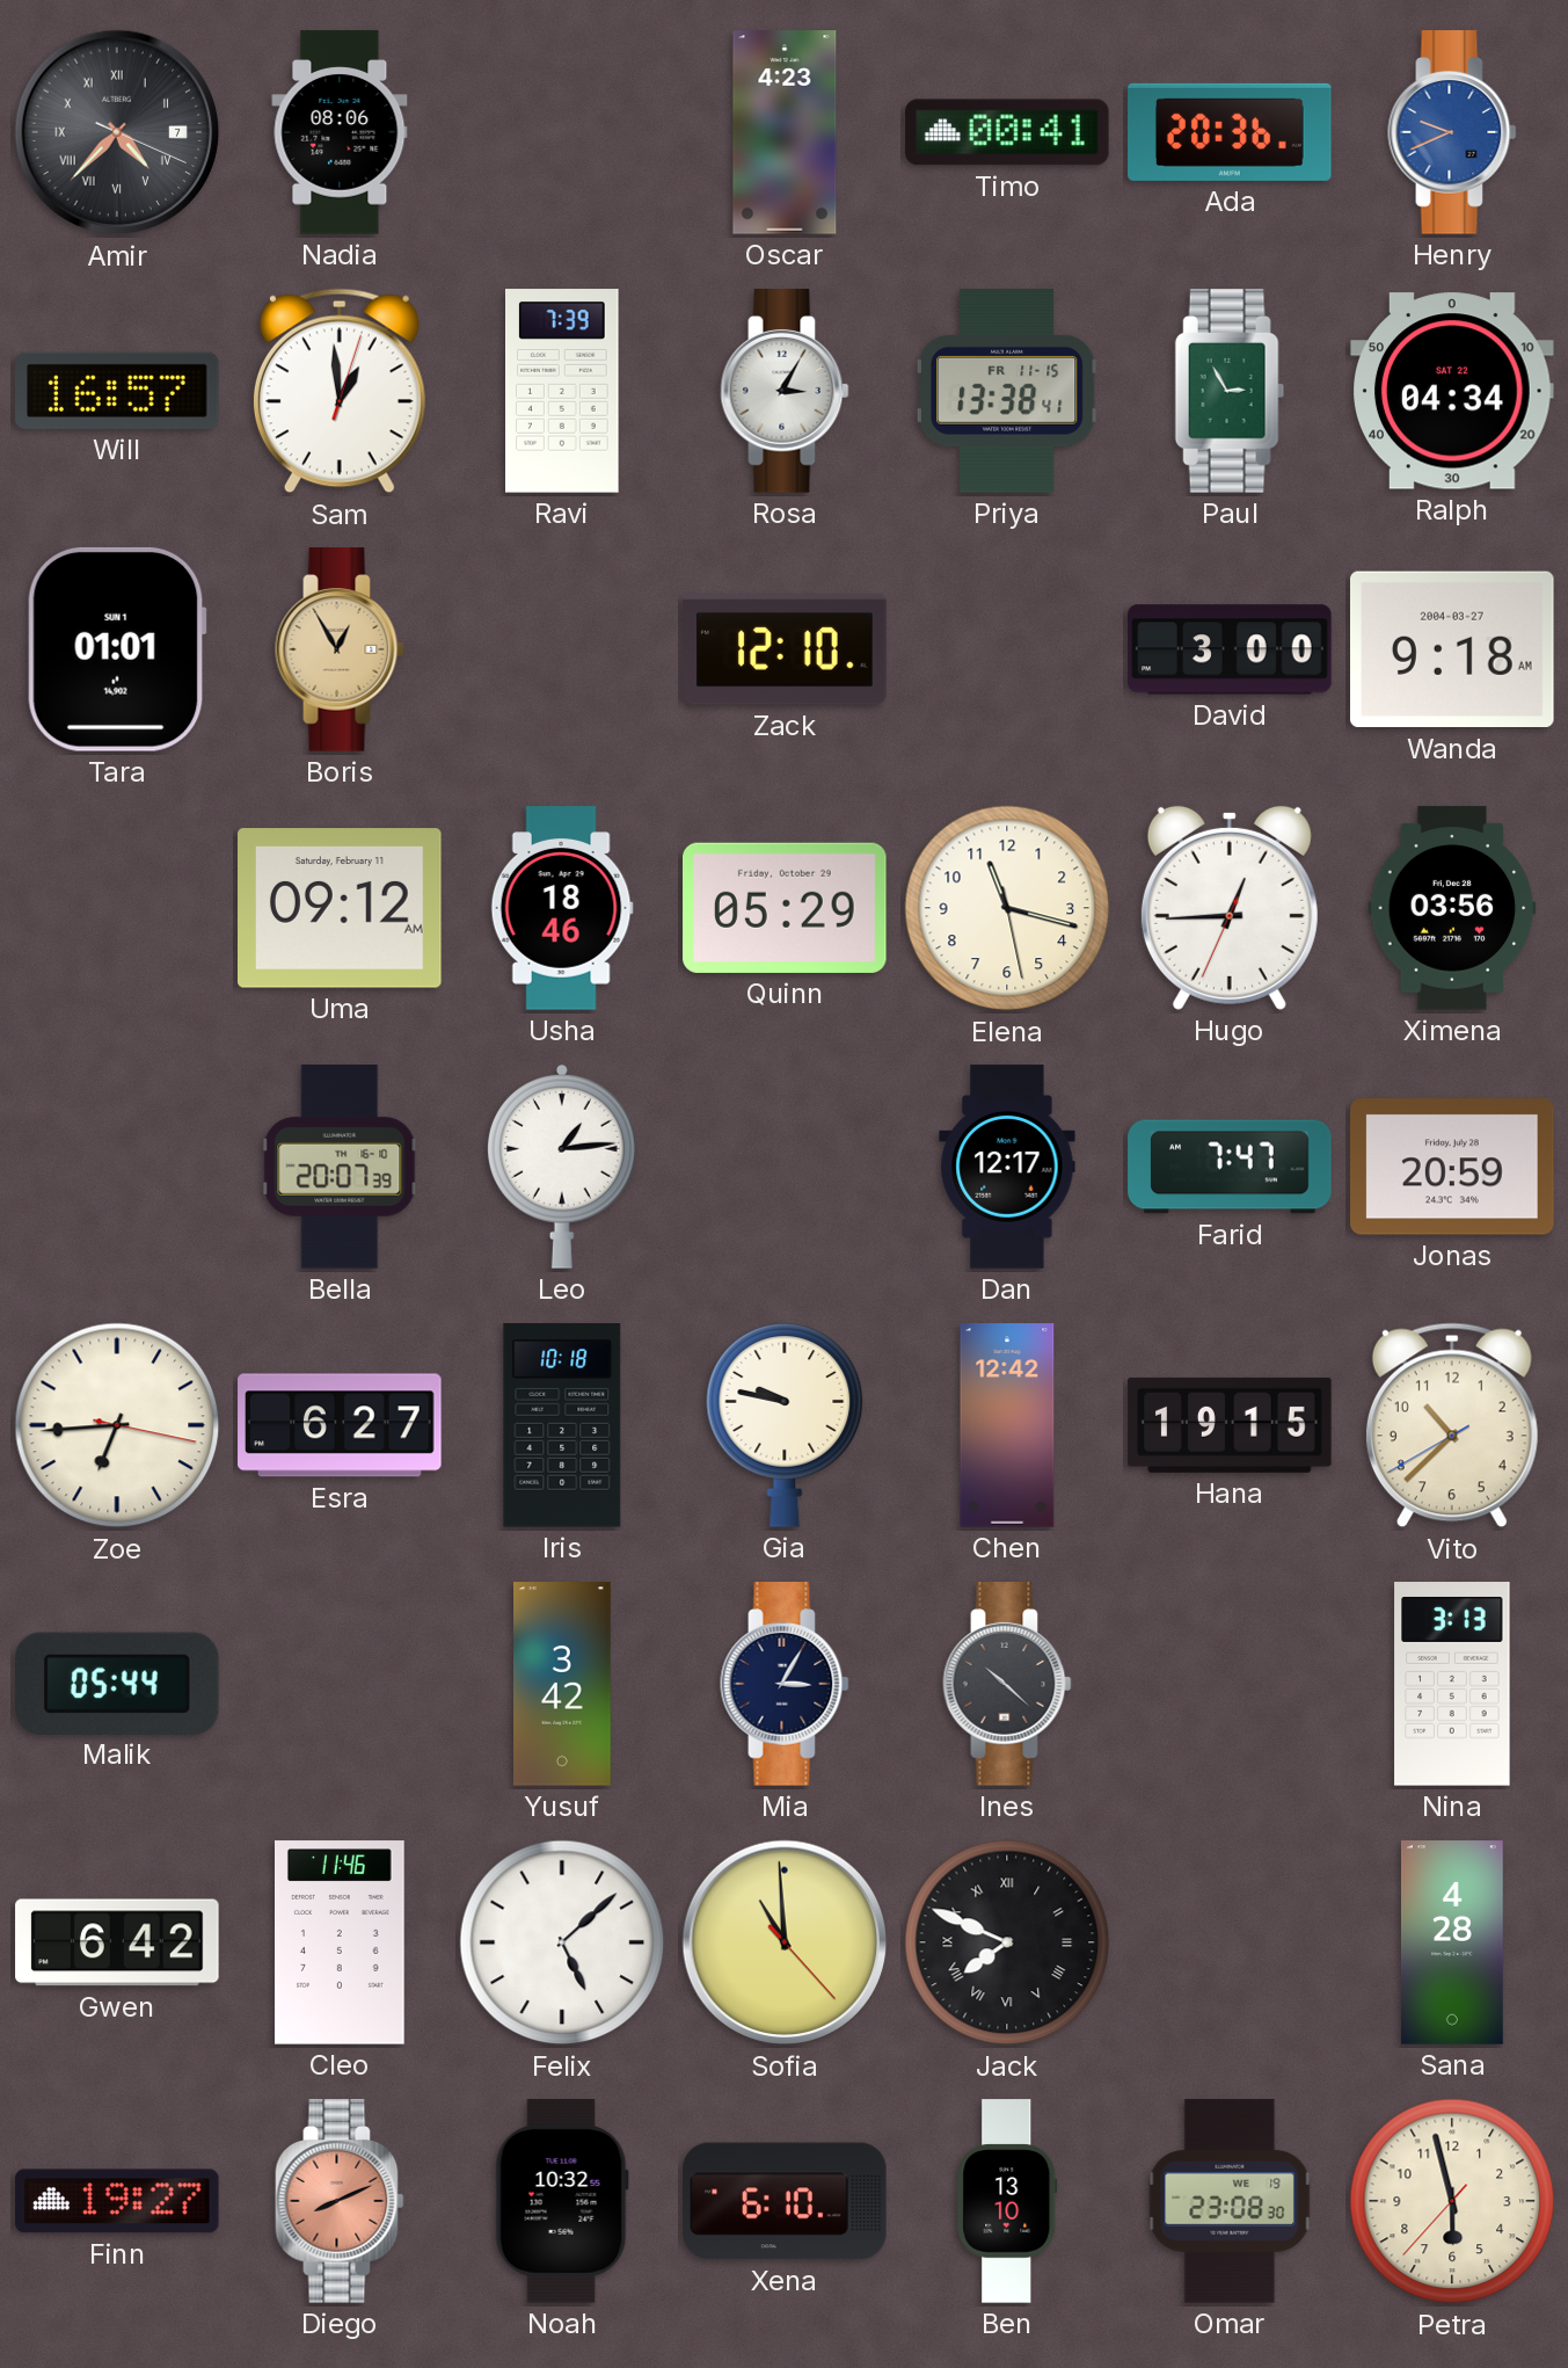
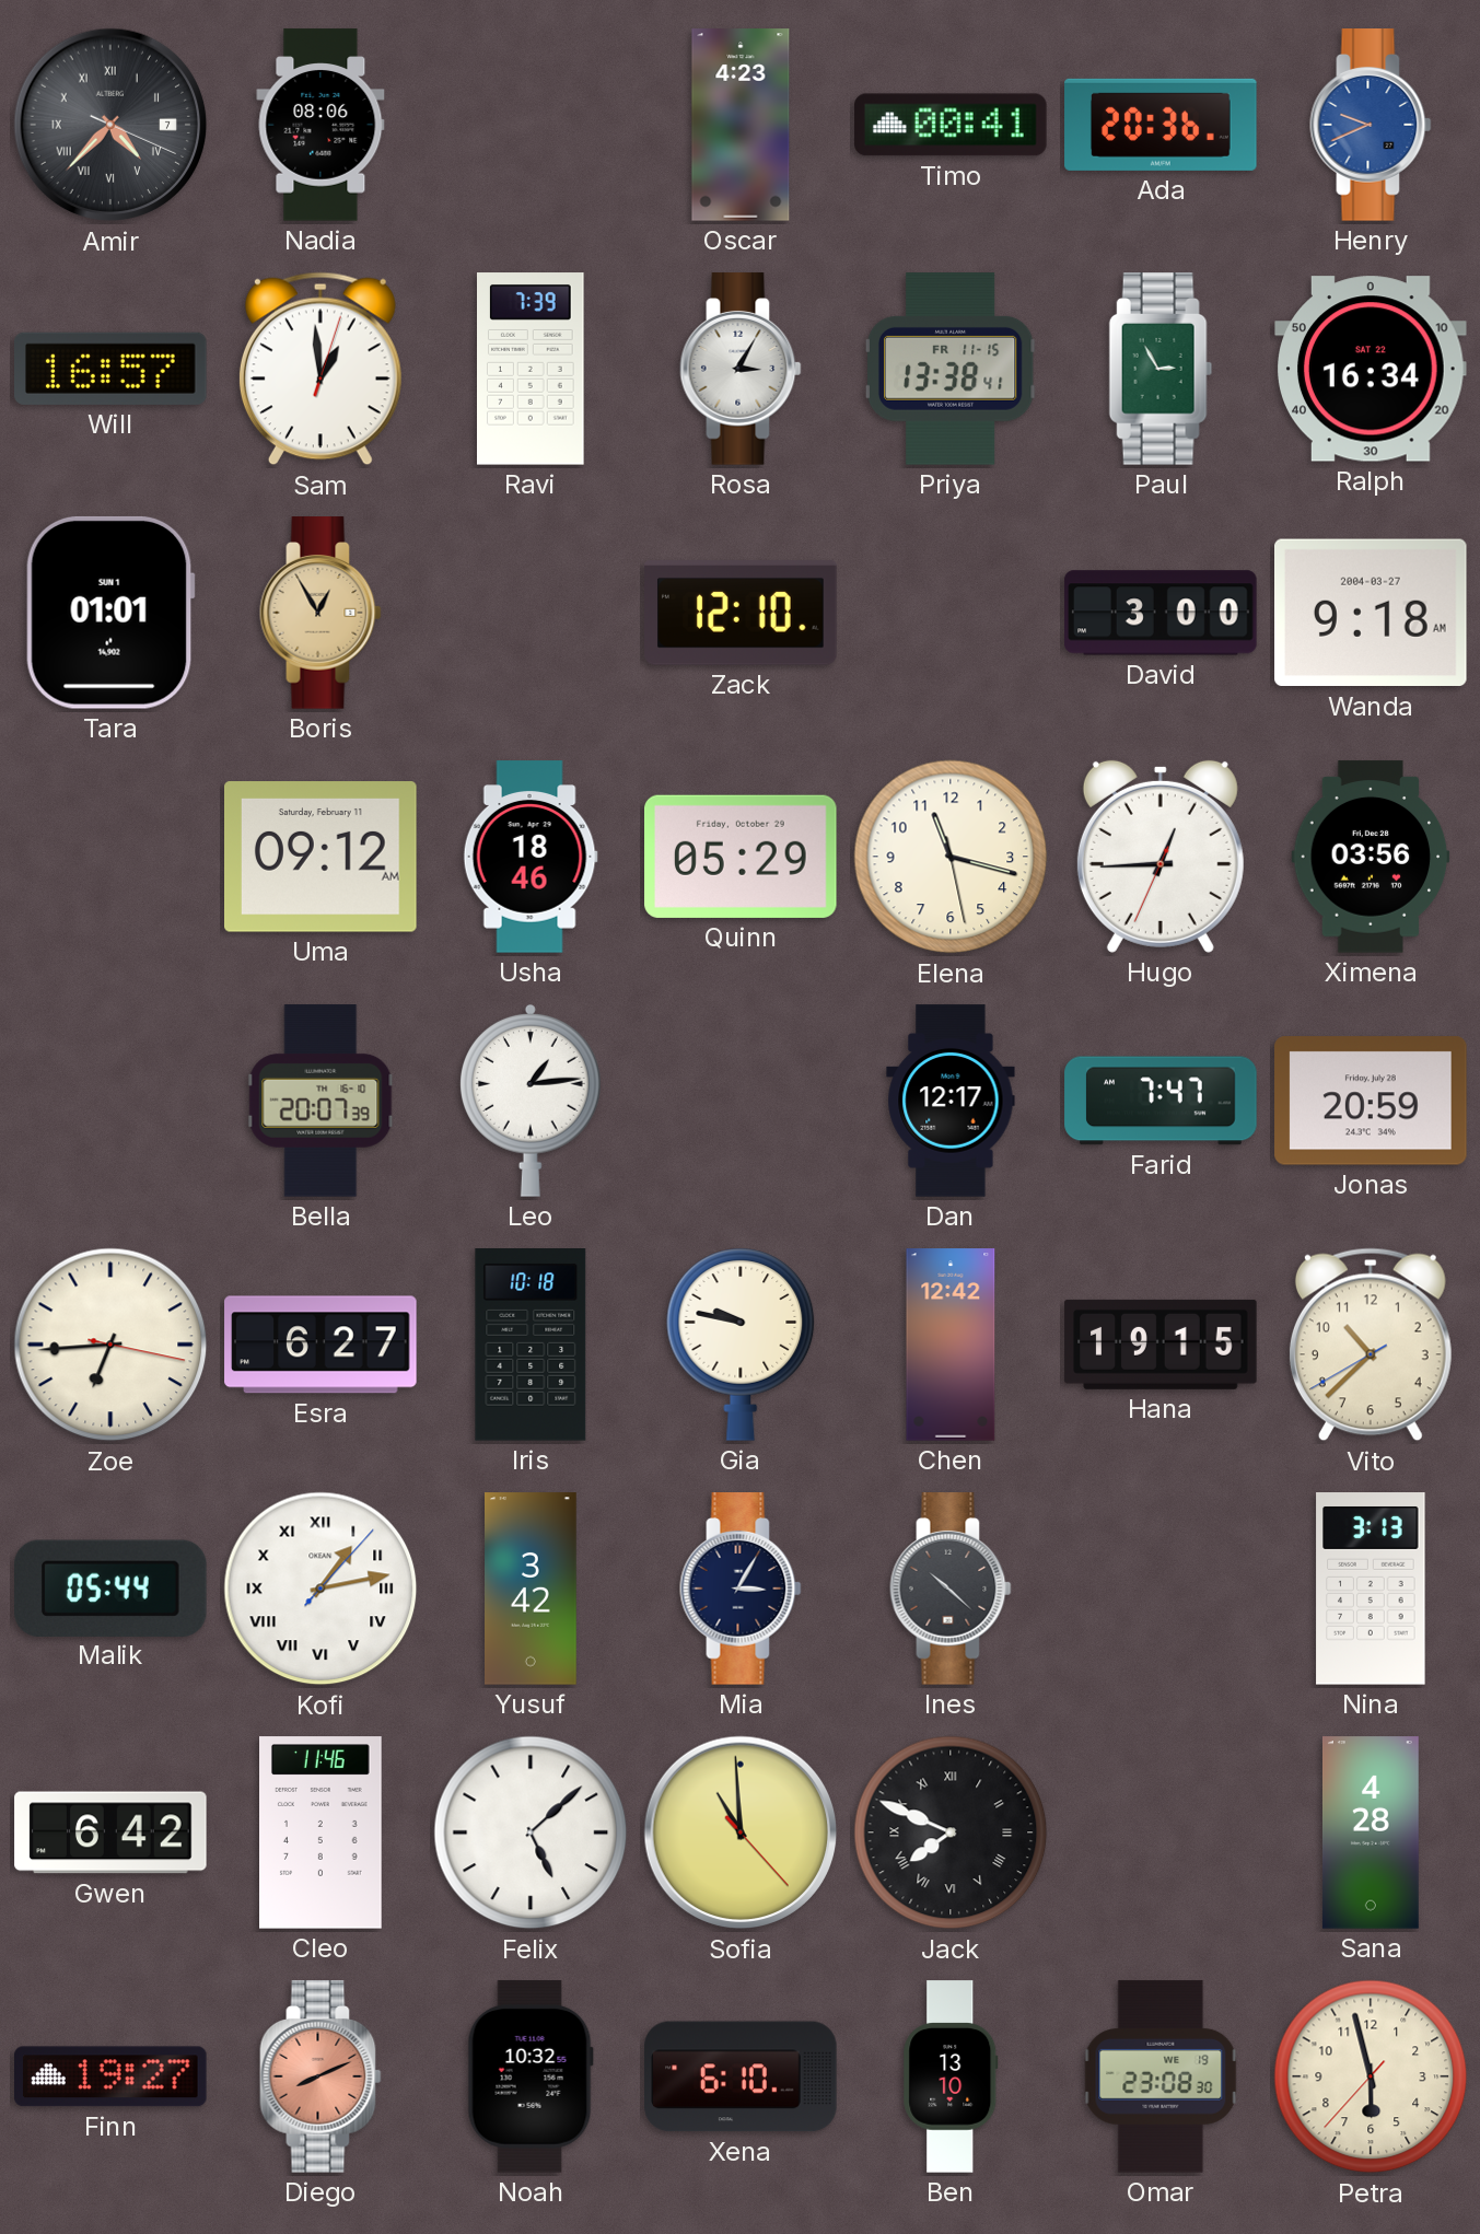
Ralph: 04:34 -> 16:34
Kofi: none -> 1:13
